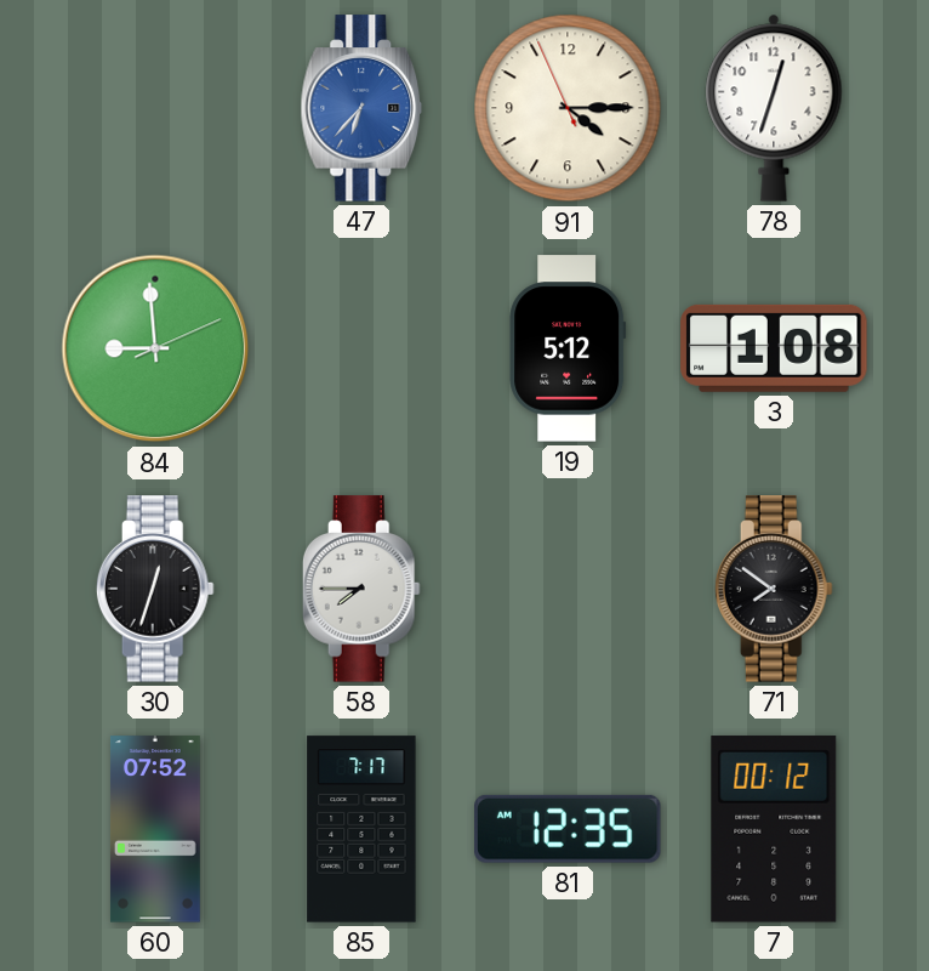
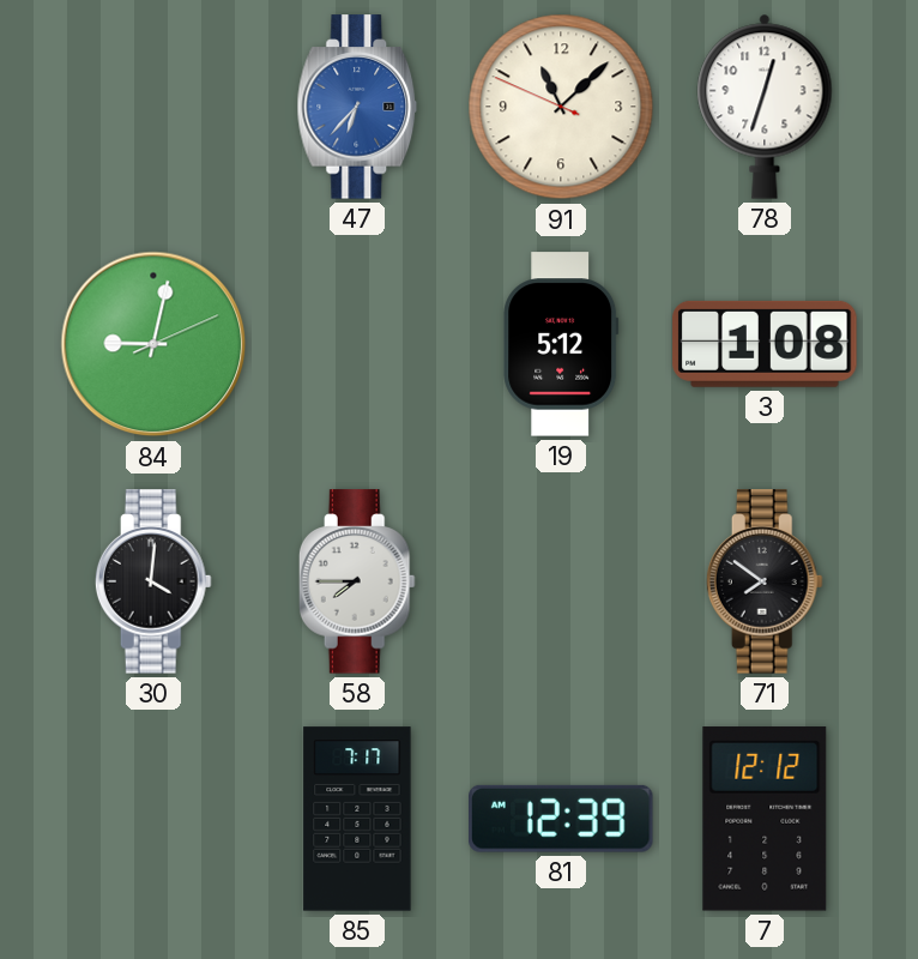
91: 4:14 -> 11:07
84: 8:59 -> 9:02
30: 12:33 -> 4:01
60: 07:52 -> none
81: 12:35 -> 12:39
7: 00:12 -> 12:12
